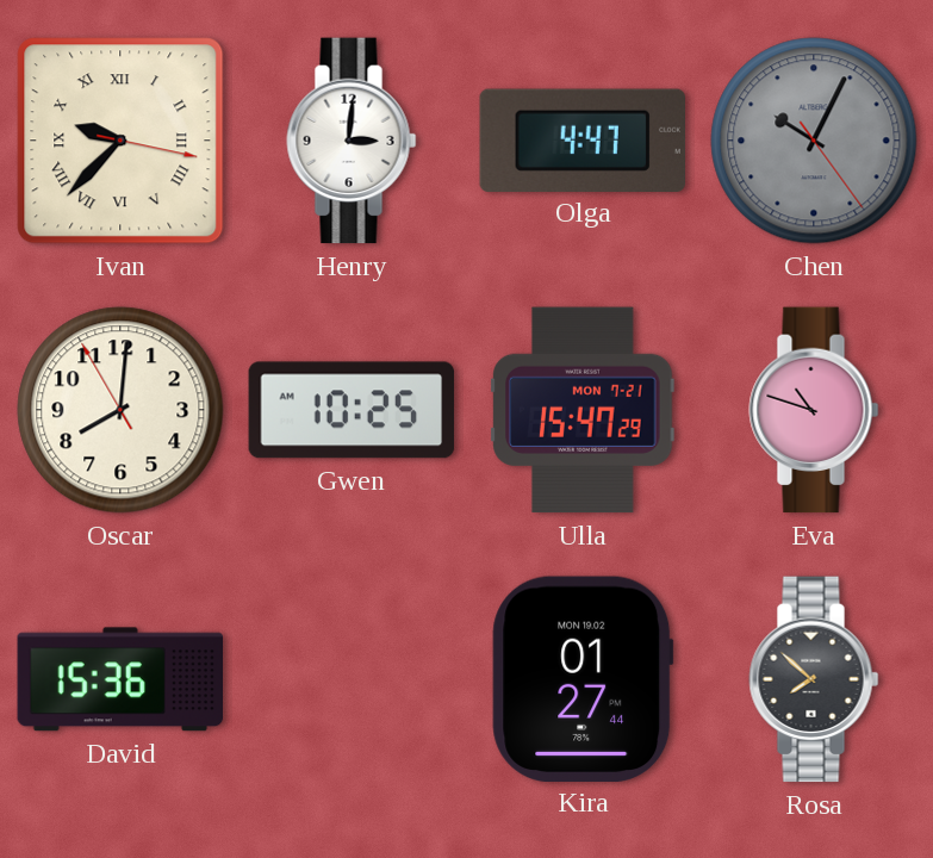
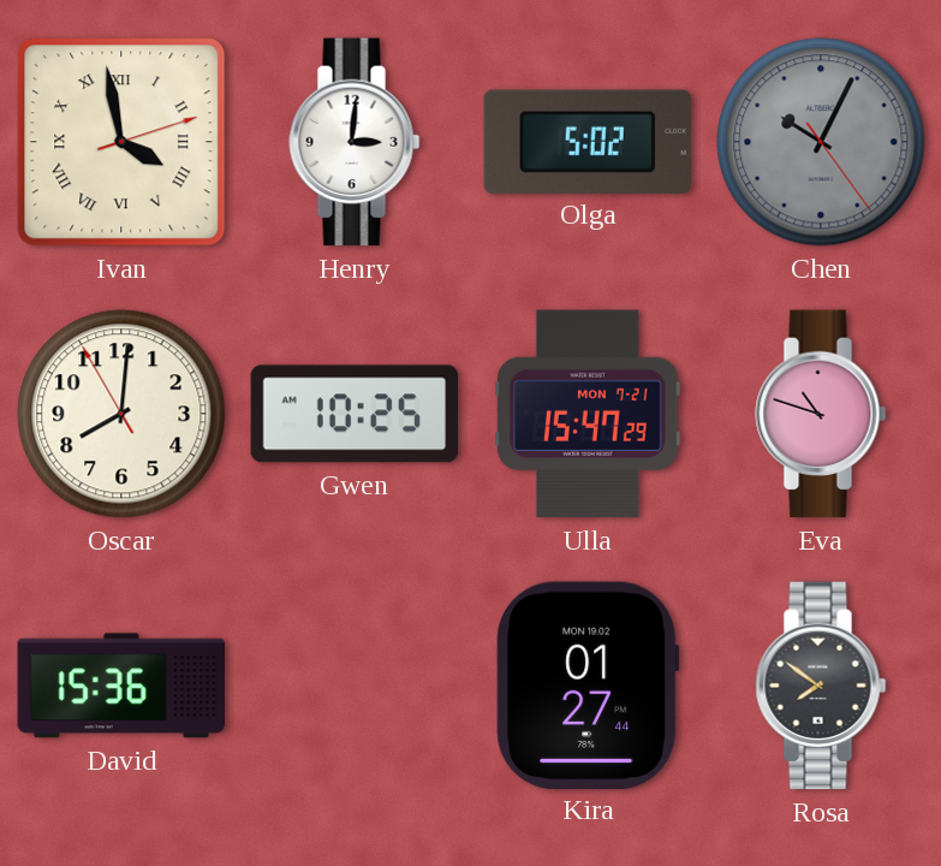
Ivan: 9:37 -> 3:58
Olga: 4:47 -> 5:02
Rosa: 7:52 -> 7:51
